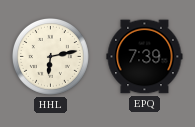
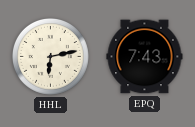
EPQ: 7:39 -> 7:43
